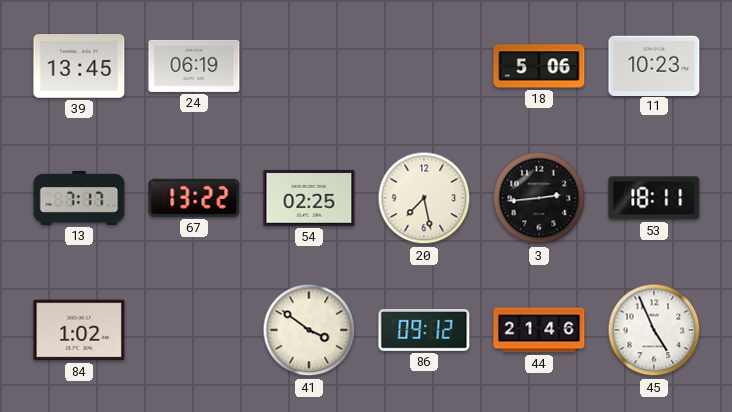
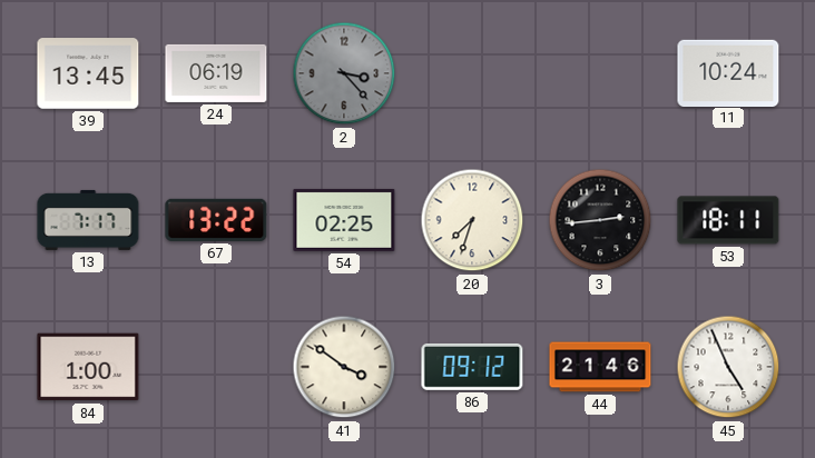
2: none -> 3:23
18: 5:06 -> none
11: 10:23 -> 10:24
20: 7:28 -> 7:33
84: 1:02 -> 1:00
